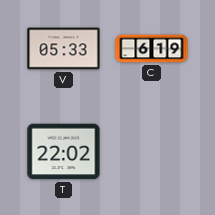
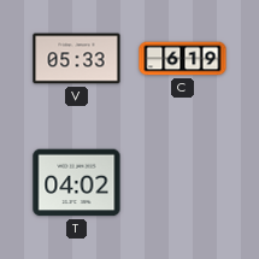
T: 22:02 -> 04:02
